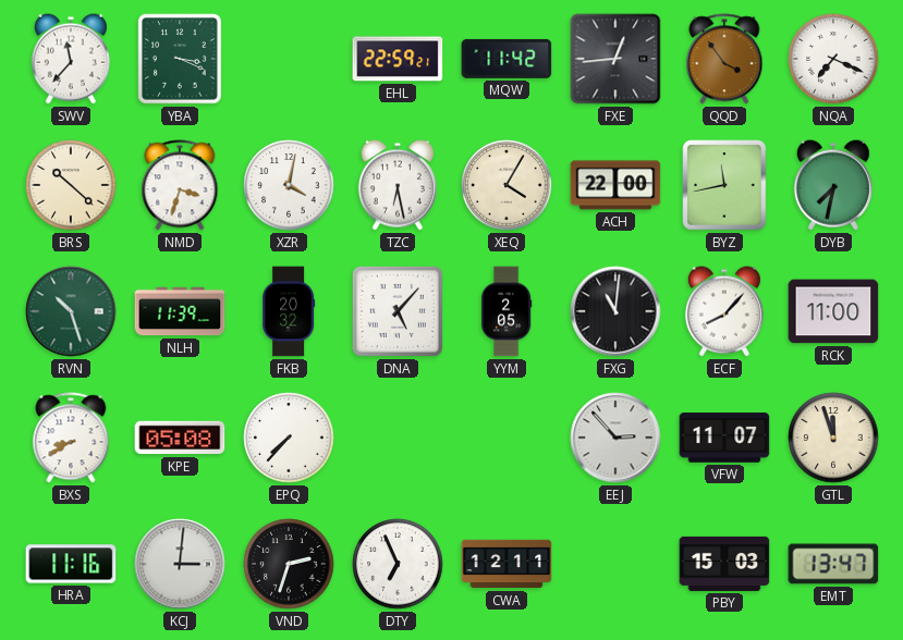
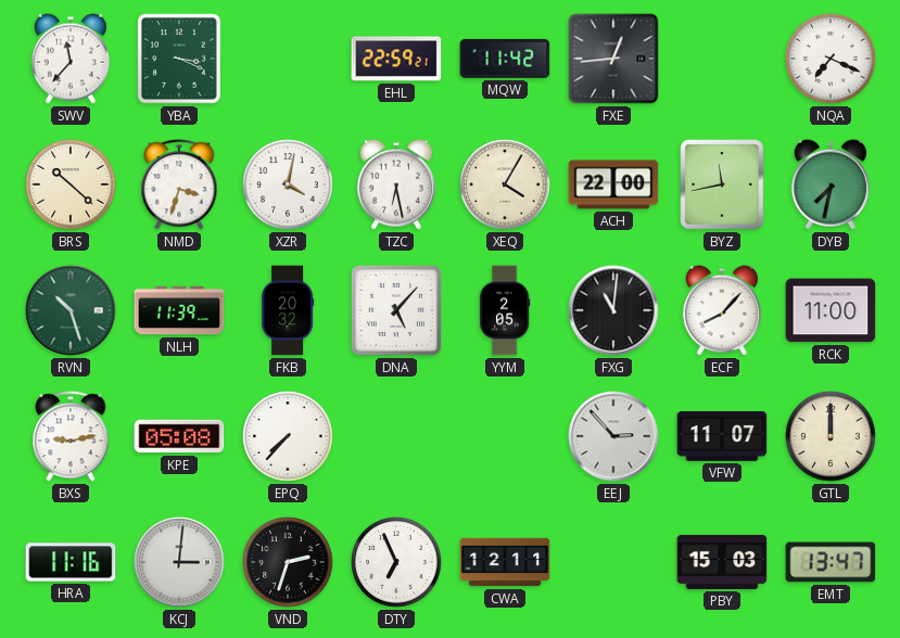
QQD: 3:54 -> none
BXS: 8:40 -> 9:13
GTL: 11:57 -> 12:00
